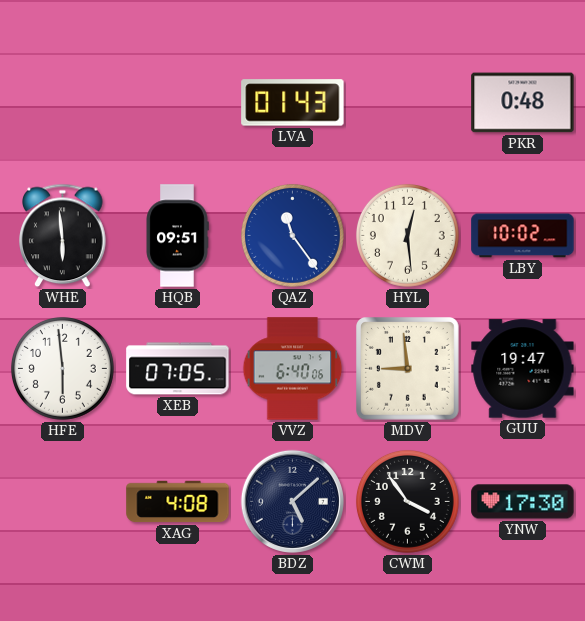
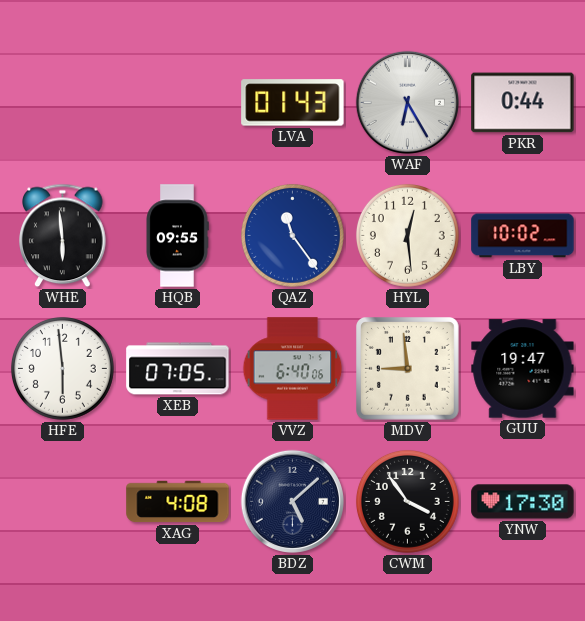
WAF: none -> 6:25
PKR: 0:48 -> 0:44
HQB: 09:51 -> 09:55
